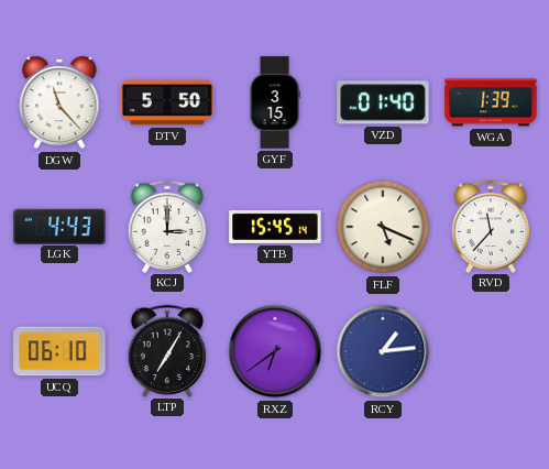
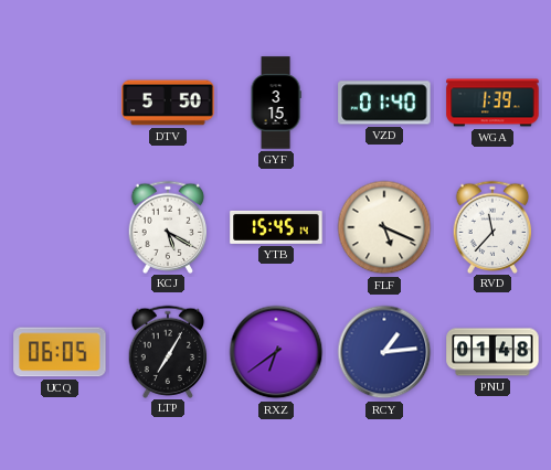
DGW: 11:23 -> none
LGK: 4:43 -> none
KCJ: 3:00 -> 5:20
UCQ: 06:10 -> 06:05
PNU: none -> 01:48
